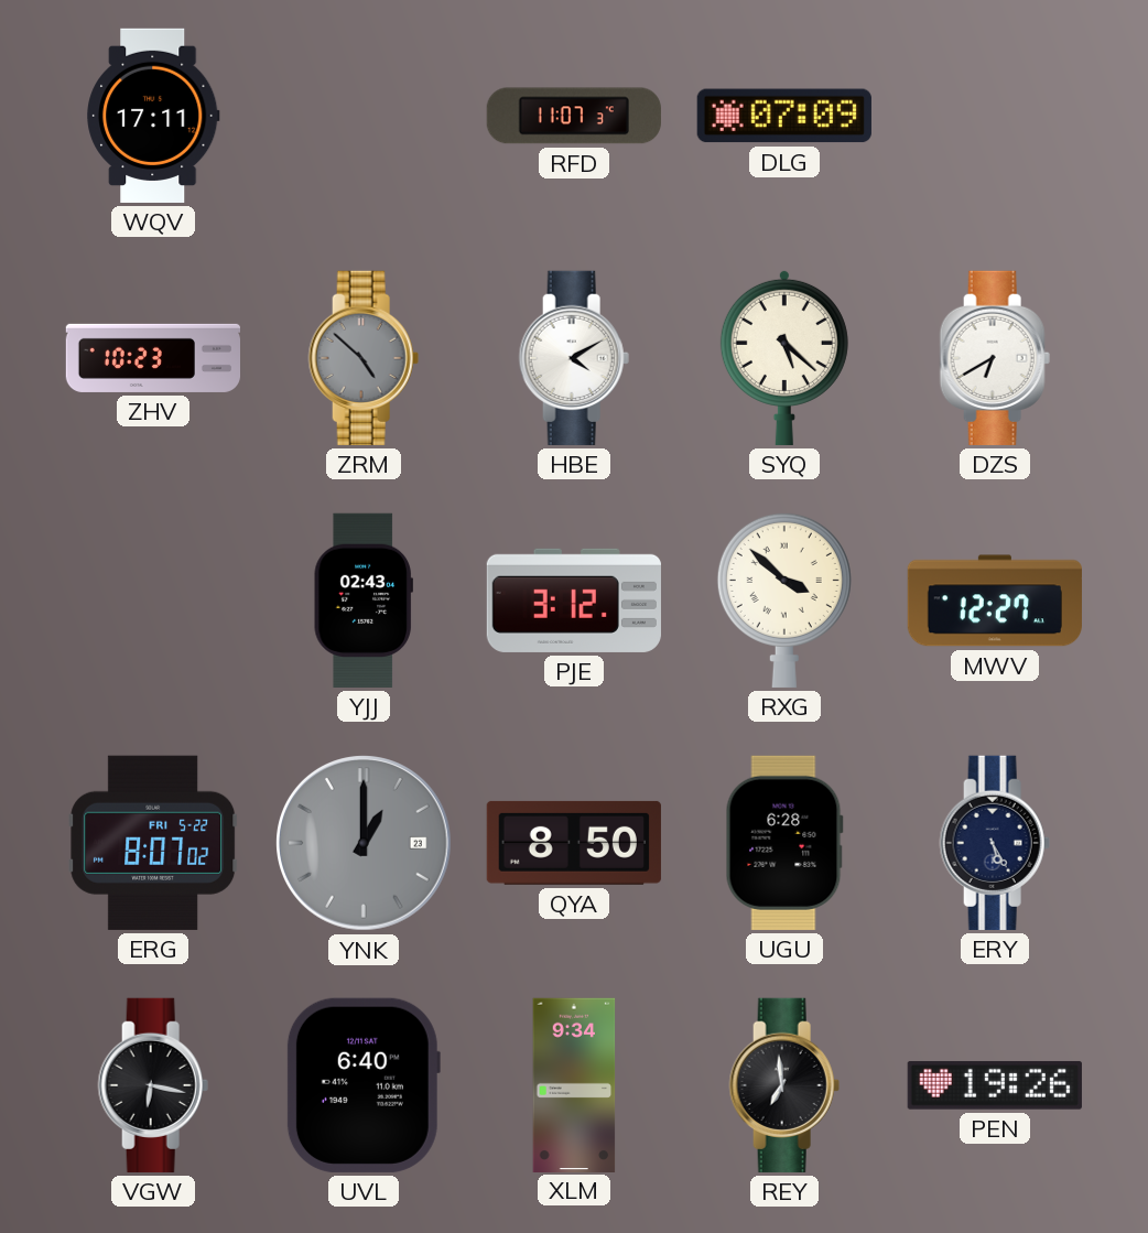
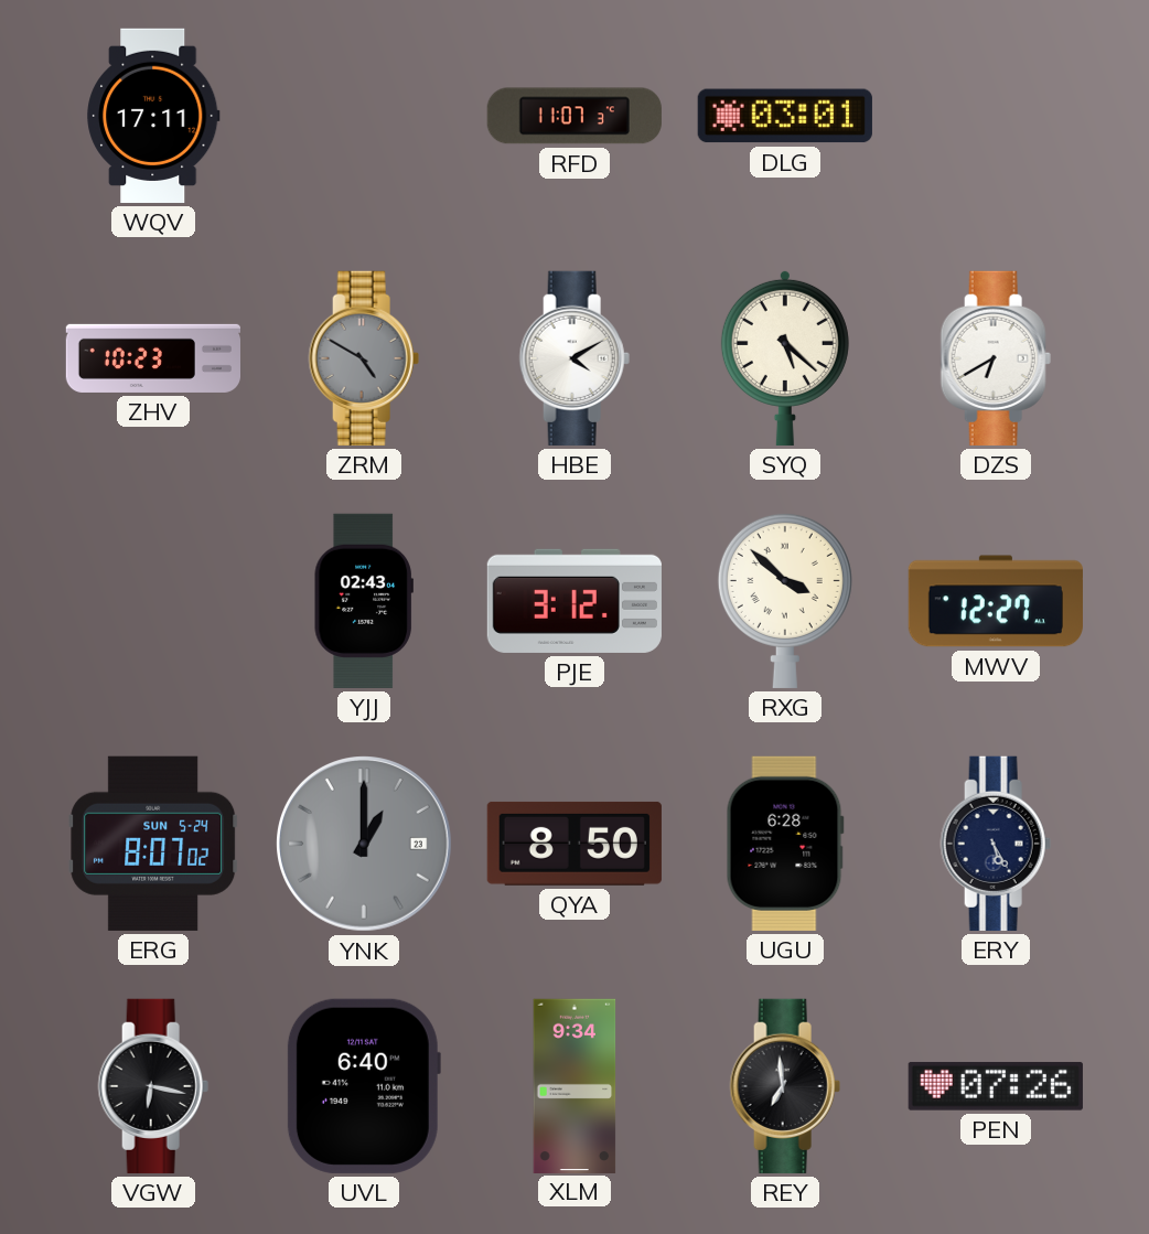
DLG: 07:09 -> 03:01
ZRM: 4:52 -> 4:50
ERG date: FRI 5-22 -> SUN 5-24
PEN: 19:26 -> 07:26
